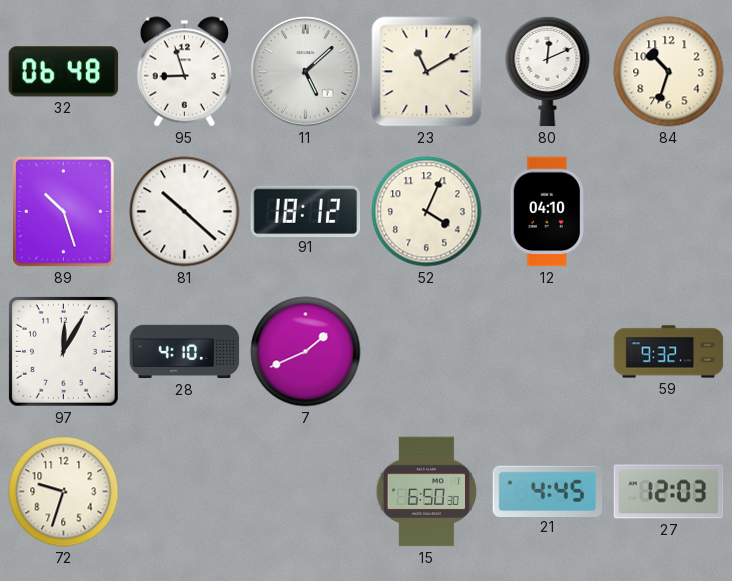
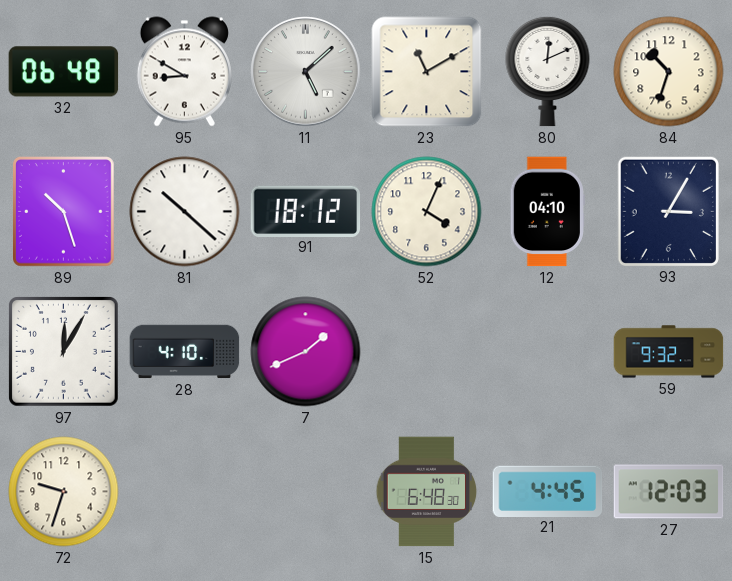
95: 8:57 -> 8:50
93: none -> 3:05
15: 6:50 -> 6:48
